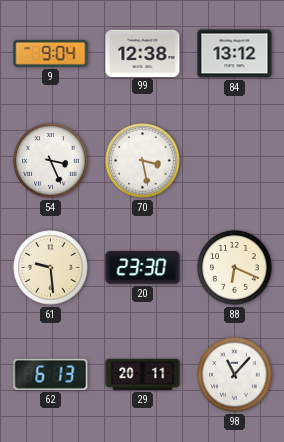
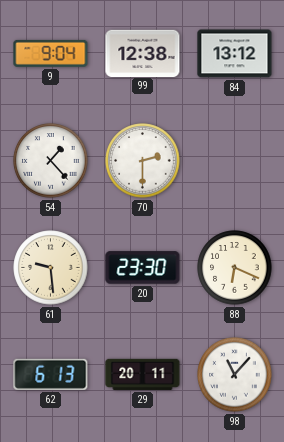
54: 3:26 -> 1:23
70: 3:28 -> 2:30
